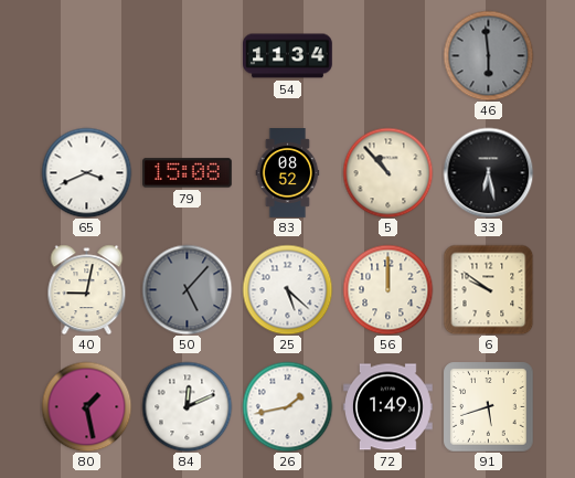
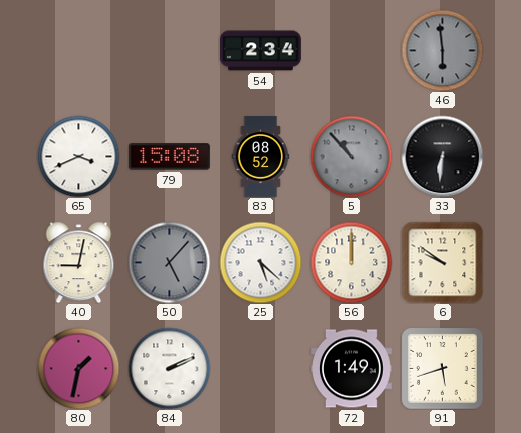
54: 11:34 -> 2:34
5 dial: cream -> grey
33: 6:28 -> 6:31
80: 1:28 -> 1:32
84: 12:11 -> 2:11
26: 1:43 -> none
